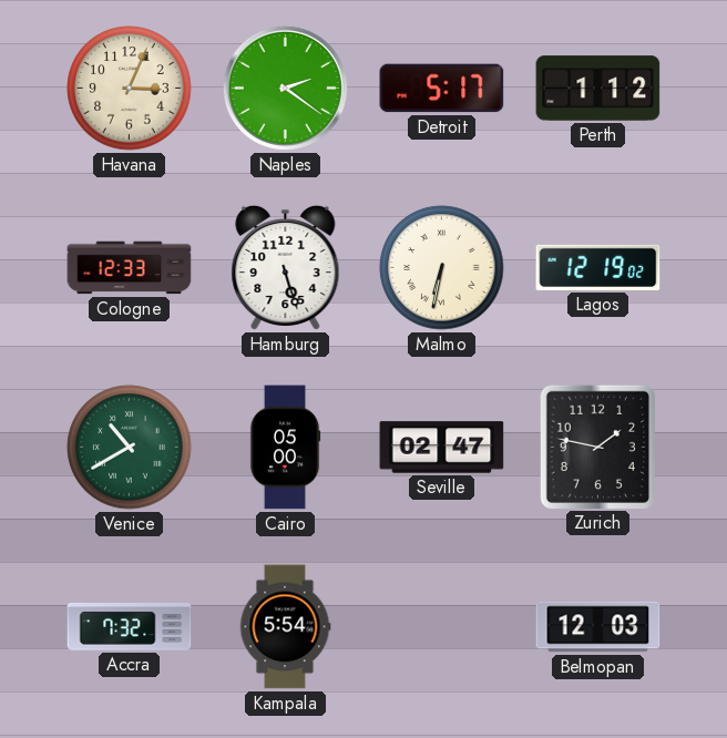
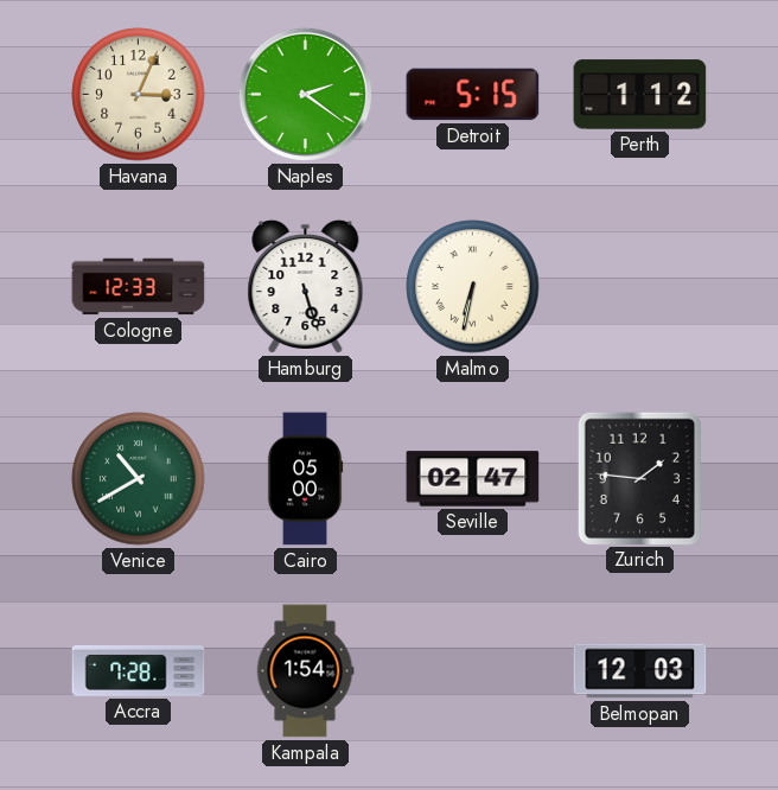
Detroit: 5:17 -> 5:15
Lagos: 12:19 -> none
Zurich: 1:47 -> 1:46
Accra: 7:32 -> 7:28
Kampala: 5:54 -> 1:54
